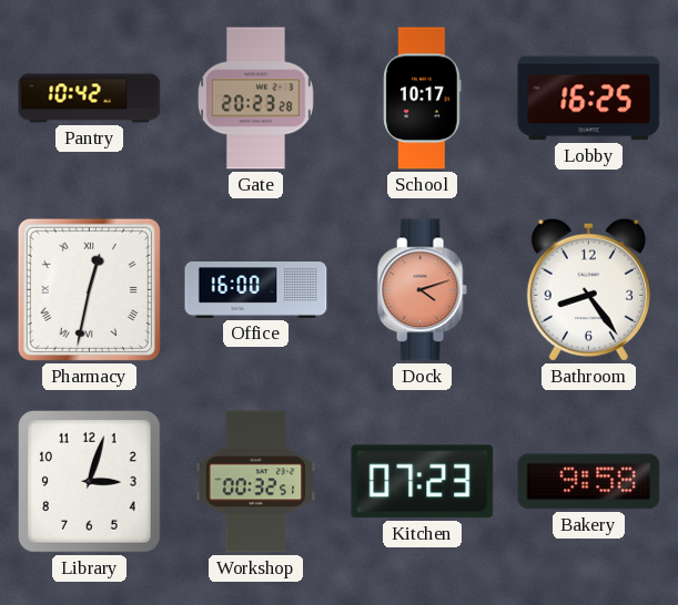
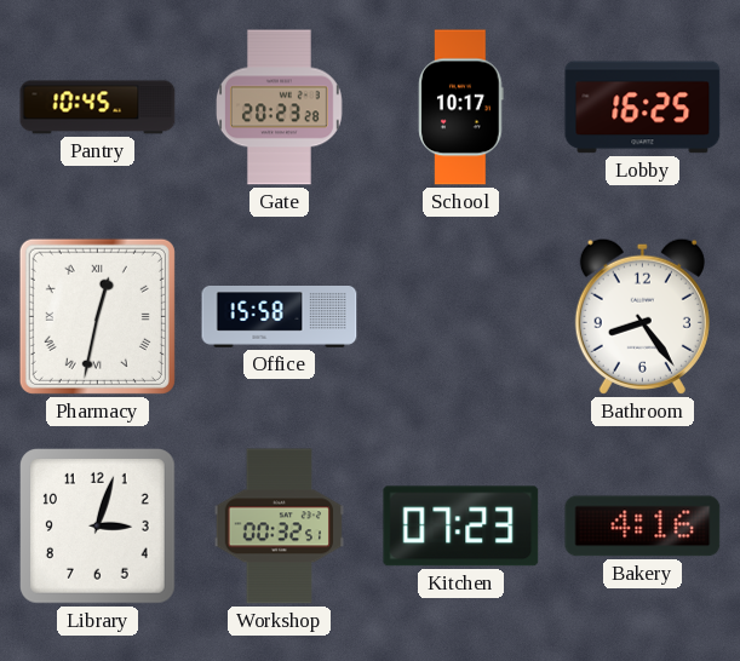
Pantry: 10:42 -> 10:45
Office: 16:00 -> 15:58
Dock: 4:12 -> none
Bakery: 9:58 -> 4:16
